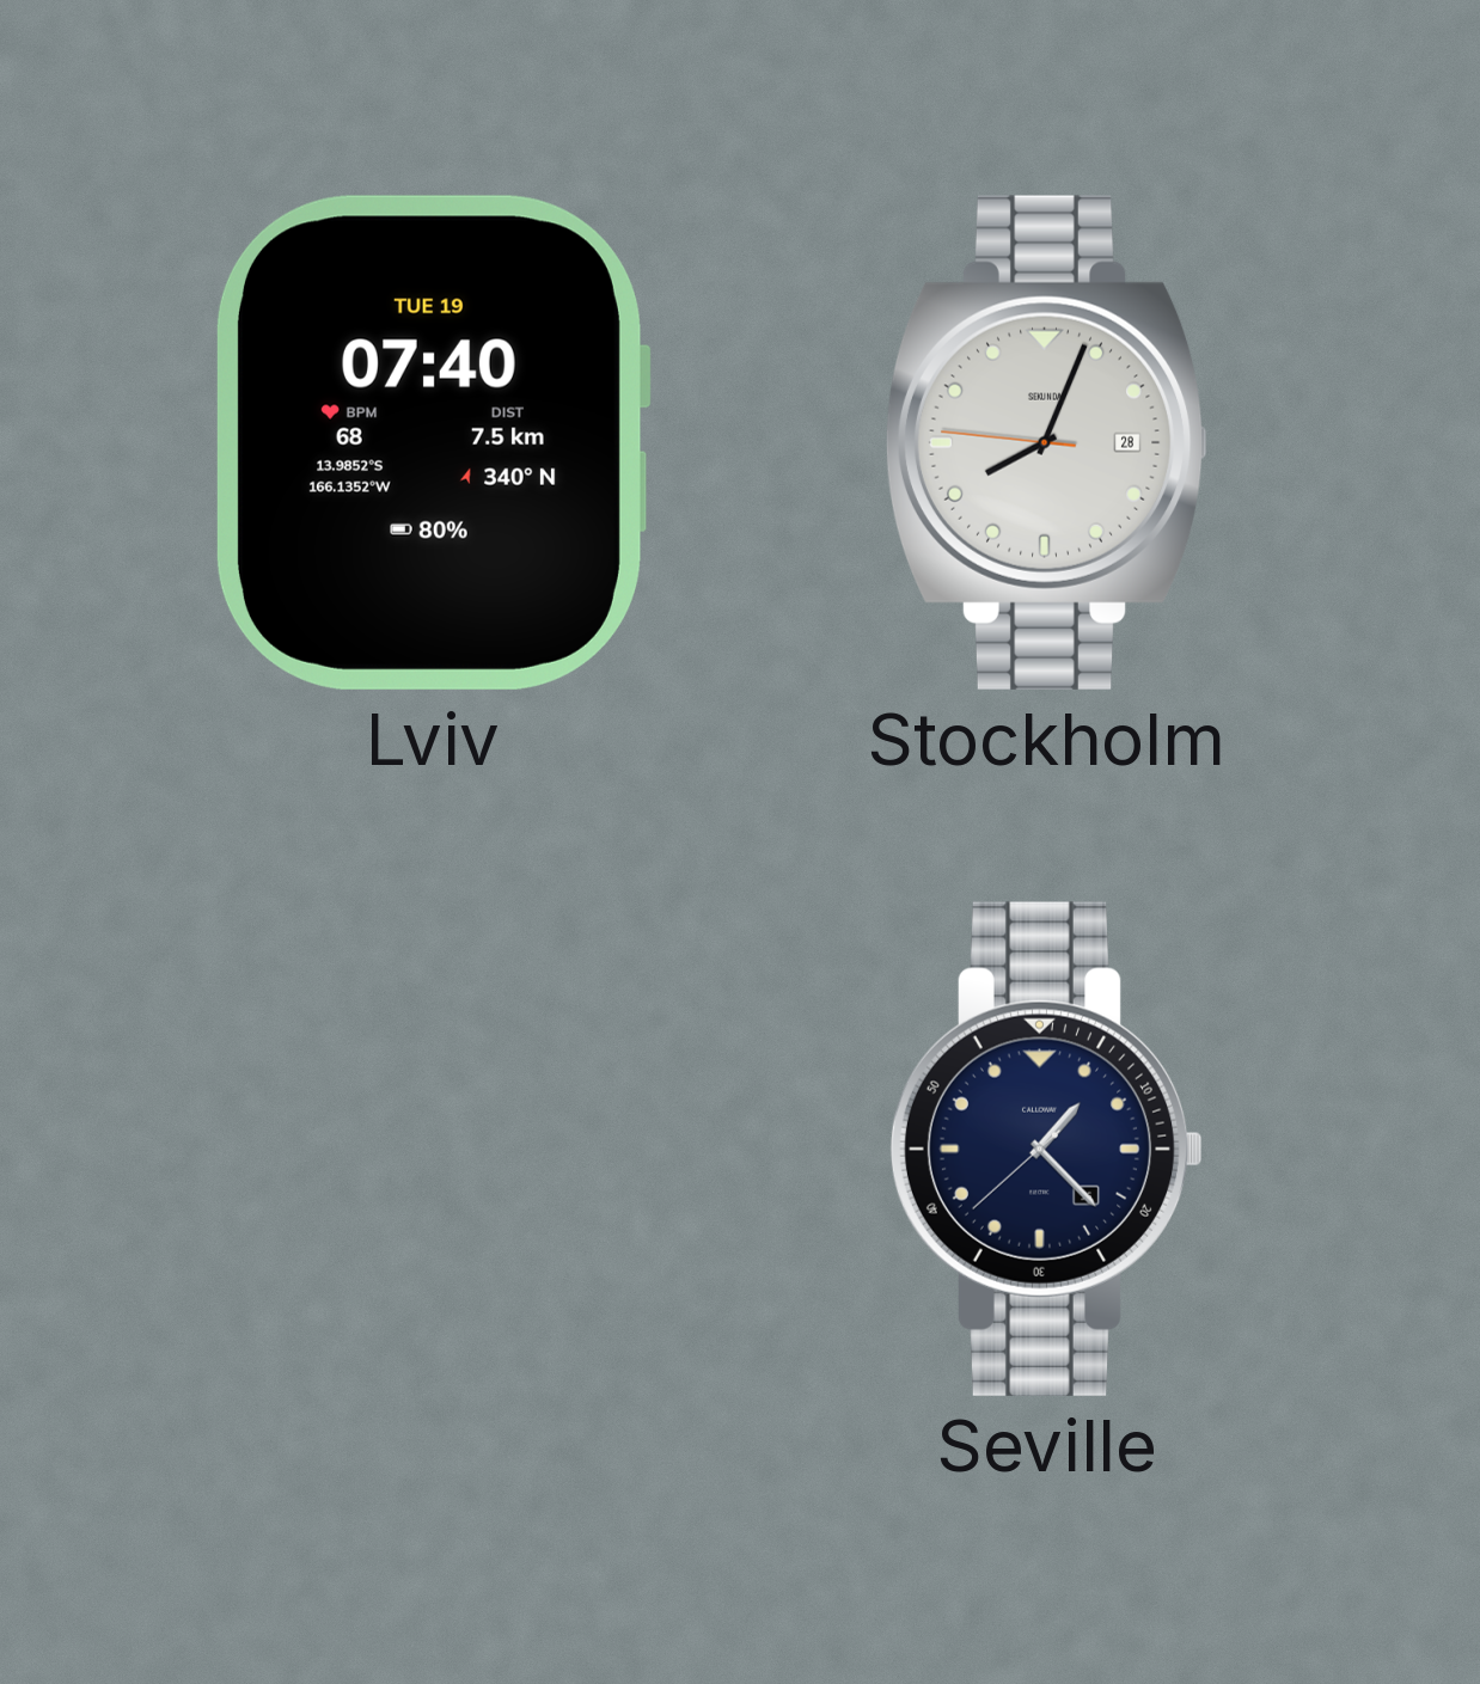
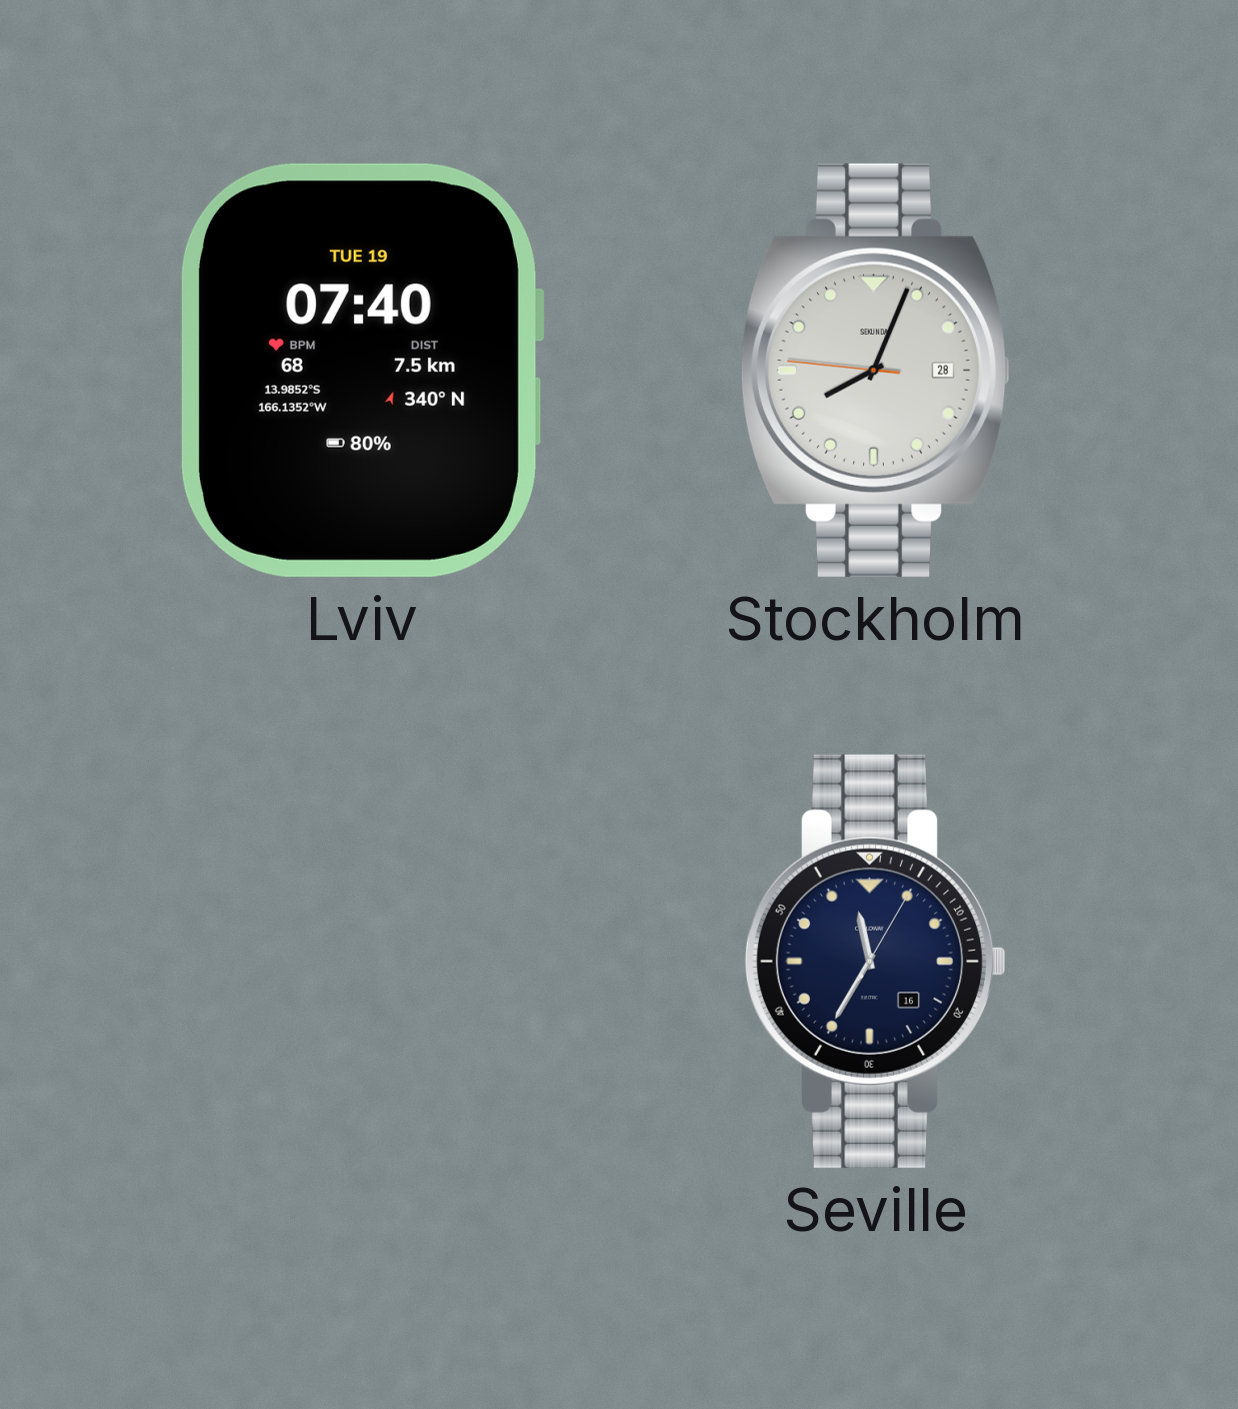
Seville: 1:22 -> 11:35
